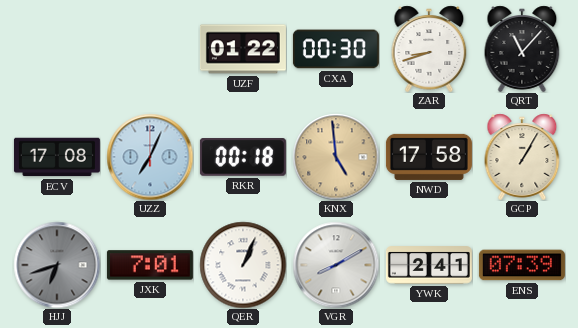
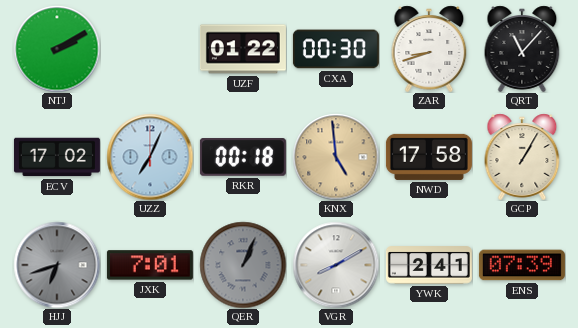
NTJ: none -> 2:10
ECV: 17:08 -> 17:02
QER dial: white -> grey
